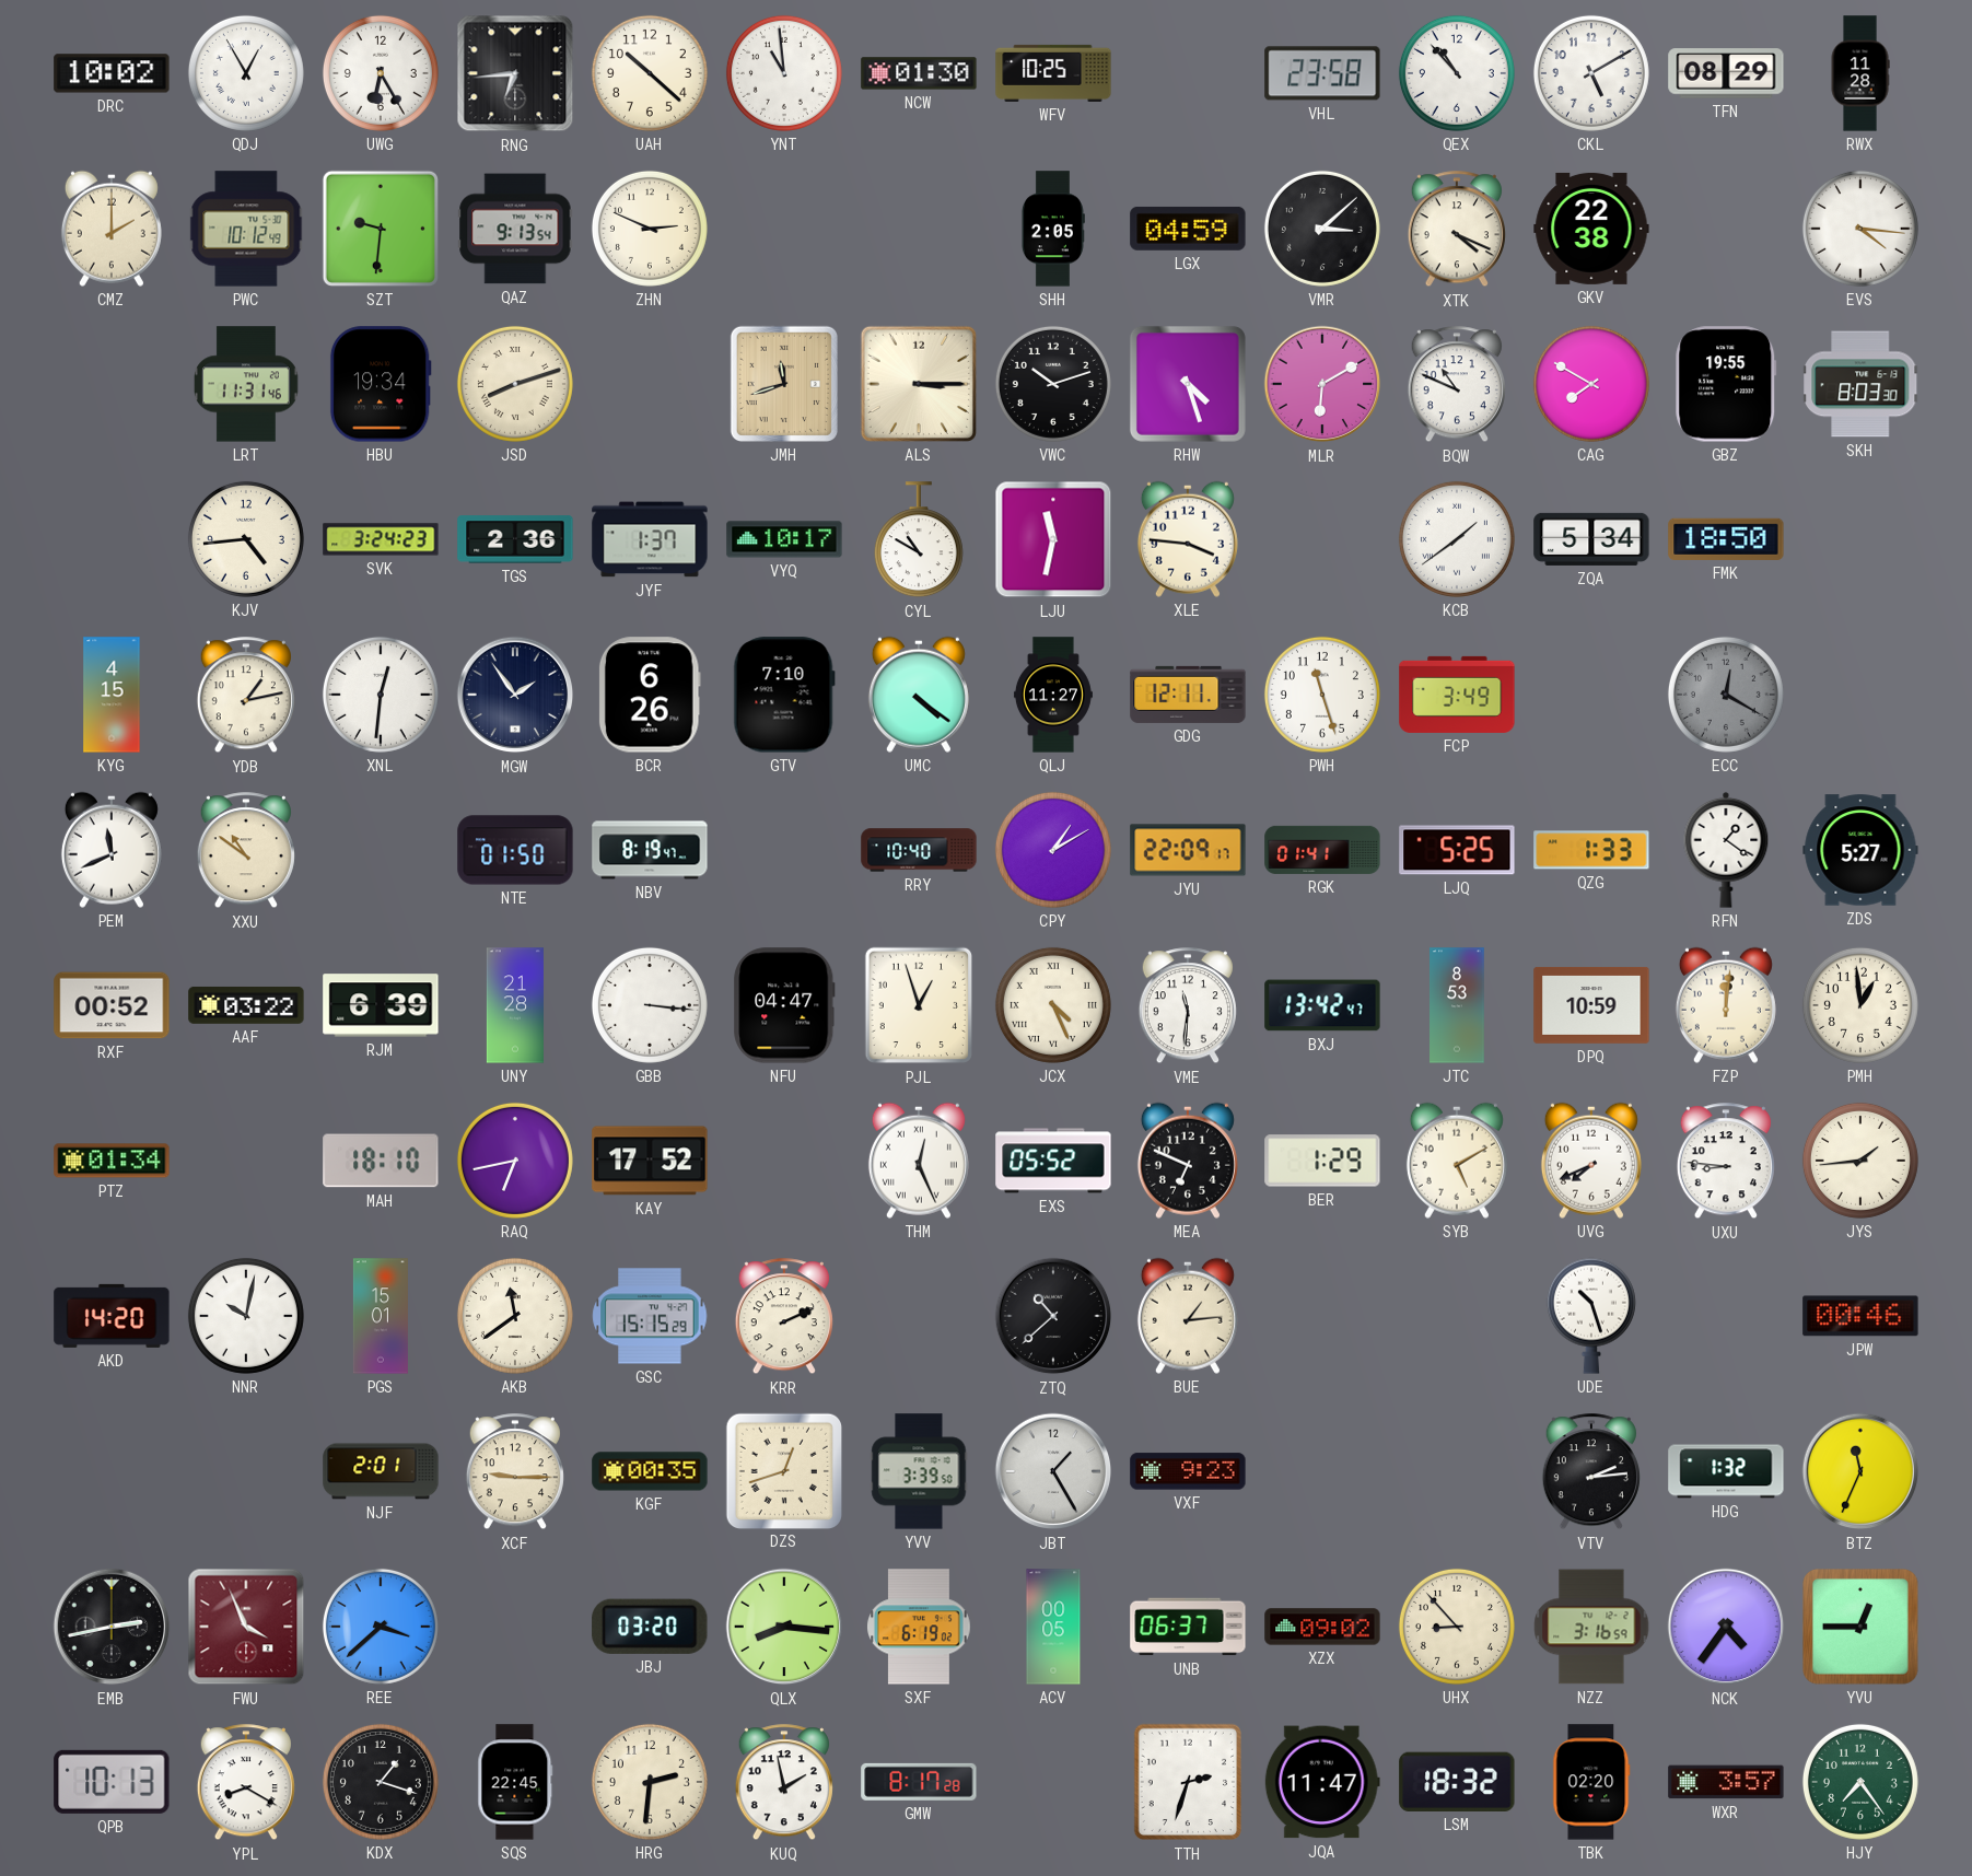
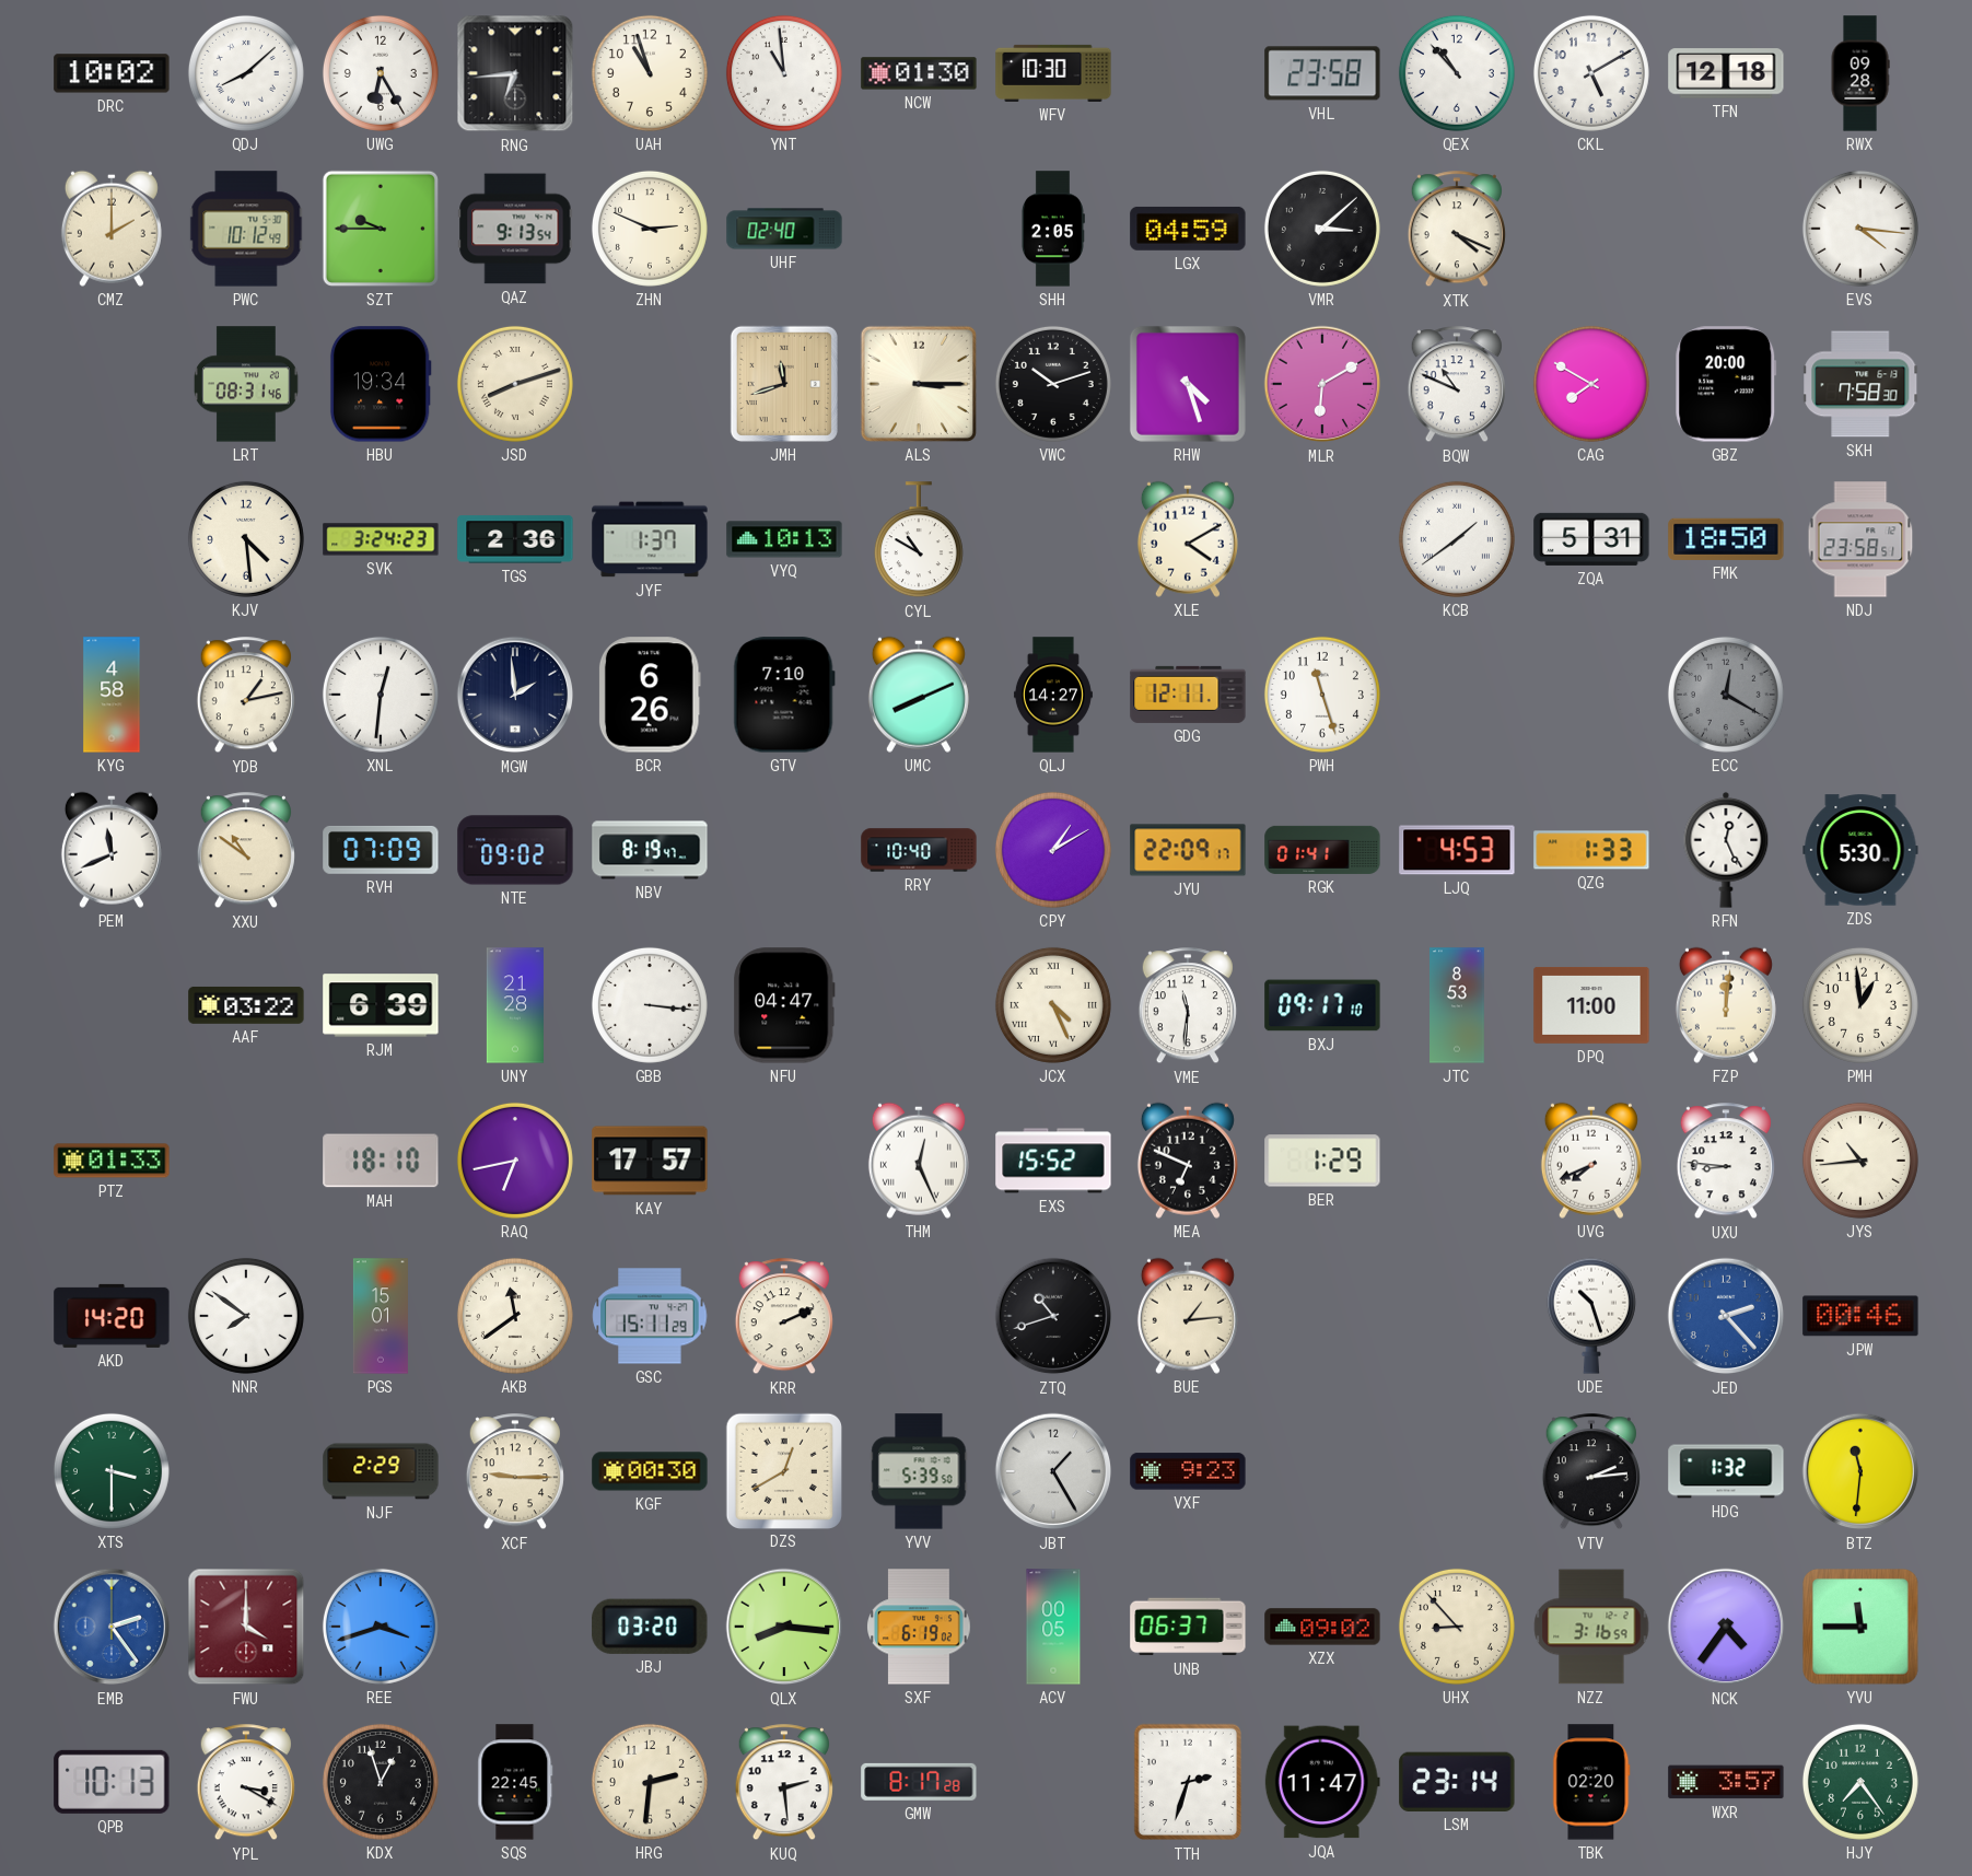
QDJ: 12:55 -> 8:08
UAH: 10:22 -> 10:57
WFV: 10:25 -> 10:30
TFN: 08:29 -> 12:18
RWX: 11:28 -> 09:28
SZT: 9:31 -> 9:45
UHF: none -> 02:40
GKV: 22:38 -> none
LRT: 11:31 -> 08:31
GBZ: 19:55 -> 20:00
SKH: 8:03 -> 7:58
KJV: 4:44 -> 4:29
VYQ: 10:17 -> 10:13
LJU: 11:32 -> none
XLE: 3:46 -> 4:10
ZQA: 5:34 -> 5:31
NDJ: none -> 23:58
KYG: 4:15 -> 4:58
MGW: 1:54 -> 1:59
UMC: 4:21 -> 8:11
QLJ: 11:27 -> 14:27
FCP: 3:49 -> none
RVH: none -> 07:09
NTE: 01:50 -> 09:02
LJQ: 5:25 -> 4:53
RFN: 1:21 -> 12:26
ZDS: 5:27 -> 5:30
RXF: 00:52 -> none
PJL: 12:57 -> none
BXJ: 13:42 -> 09:17
DPQ: 10:59 -> 11:00
PTZ: 01:34 -> 01:33
KAY: 17:52 -> 17:57
EXS: 05:52 -> 15:52
SYB: 5:10 -> none
JYS: 1:44 -> 10:44
NNR: 10:02 -> 7:51
GSC: 15:15 -> 15:11
ZTQ: 10:38 -> 10:42
JED: none -> 2:23
XTS: none -> 3:30
NJF: 2:01 -> 2:29
KGF: 00:35 -> 00:30
DZS: 12:42 -> 12:40
YVV: 3:39 -> 5:39
BTZ: 11:34 -> 11:31
EMB: 2:43 -> 2:24
EMB dial: black -> blue
FWU: 3:56 -> 4:00
REE: 3:38 -> 3:42
YVU: 12:45 -> 11:45
YPL: 8:20 -> 3:20
KDX: 1:18 -> 12:57
KUQ: 1:58 -> 2:29
LSM: 18:32 -> 23:14
